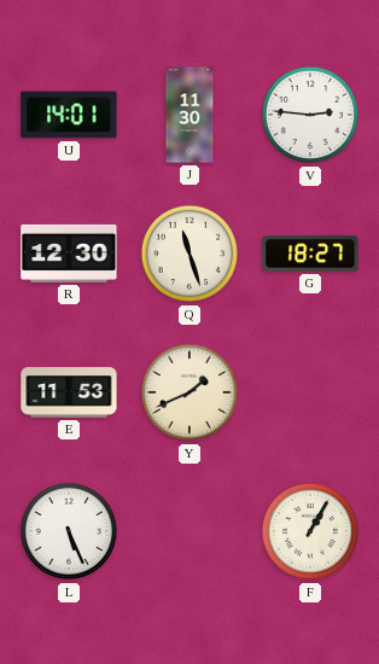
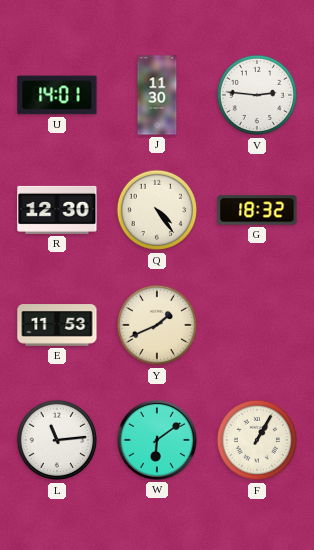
Q: 11:27 -> 4:24
G: 18:27 -> 18:32
L: 5:26 -> 11:14
W: none -> 6:09
